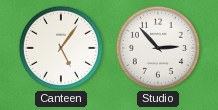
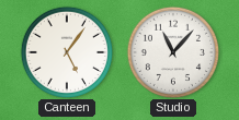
Studio: 2:53 -> 11:07
